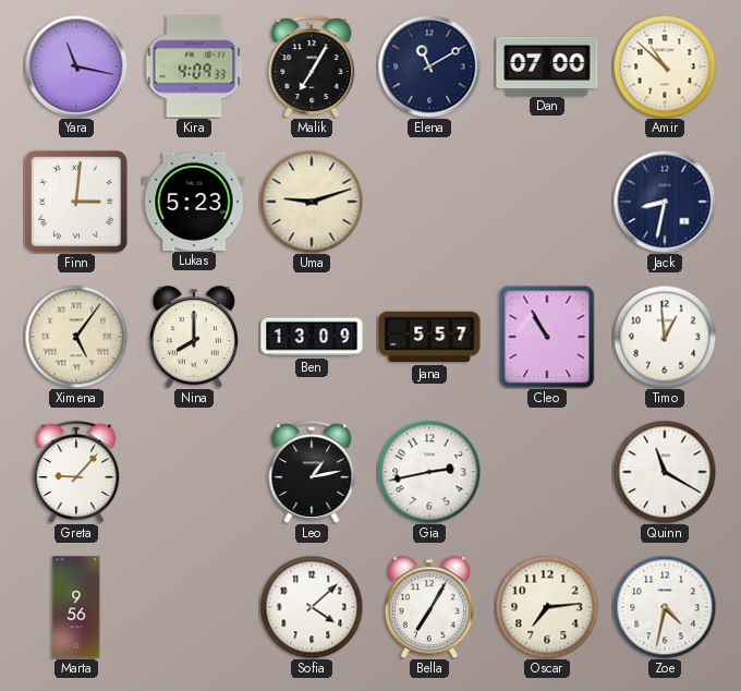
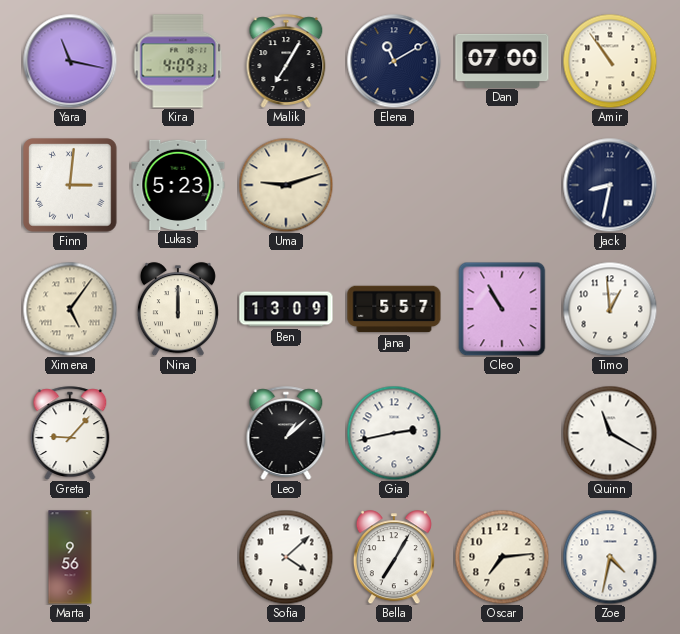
Amir: 10:52 -> 10:54
Nina: 8:00 -> 12:00
Leo: 1:13 -> 1:08
